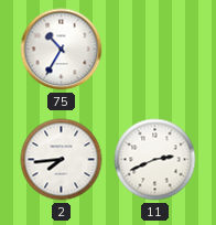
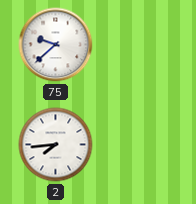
75: 10:35 -> 9:38
11: 2:41 -> none
